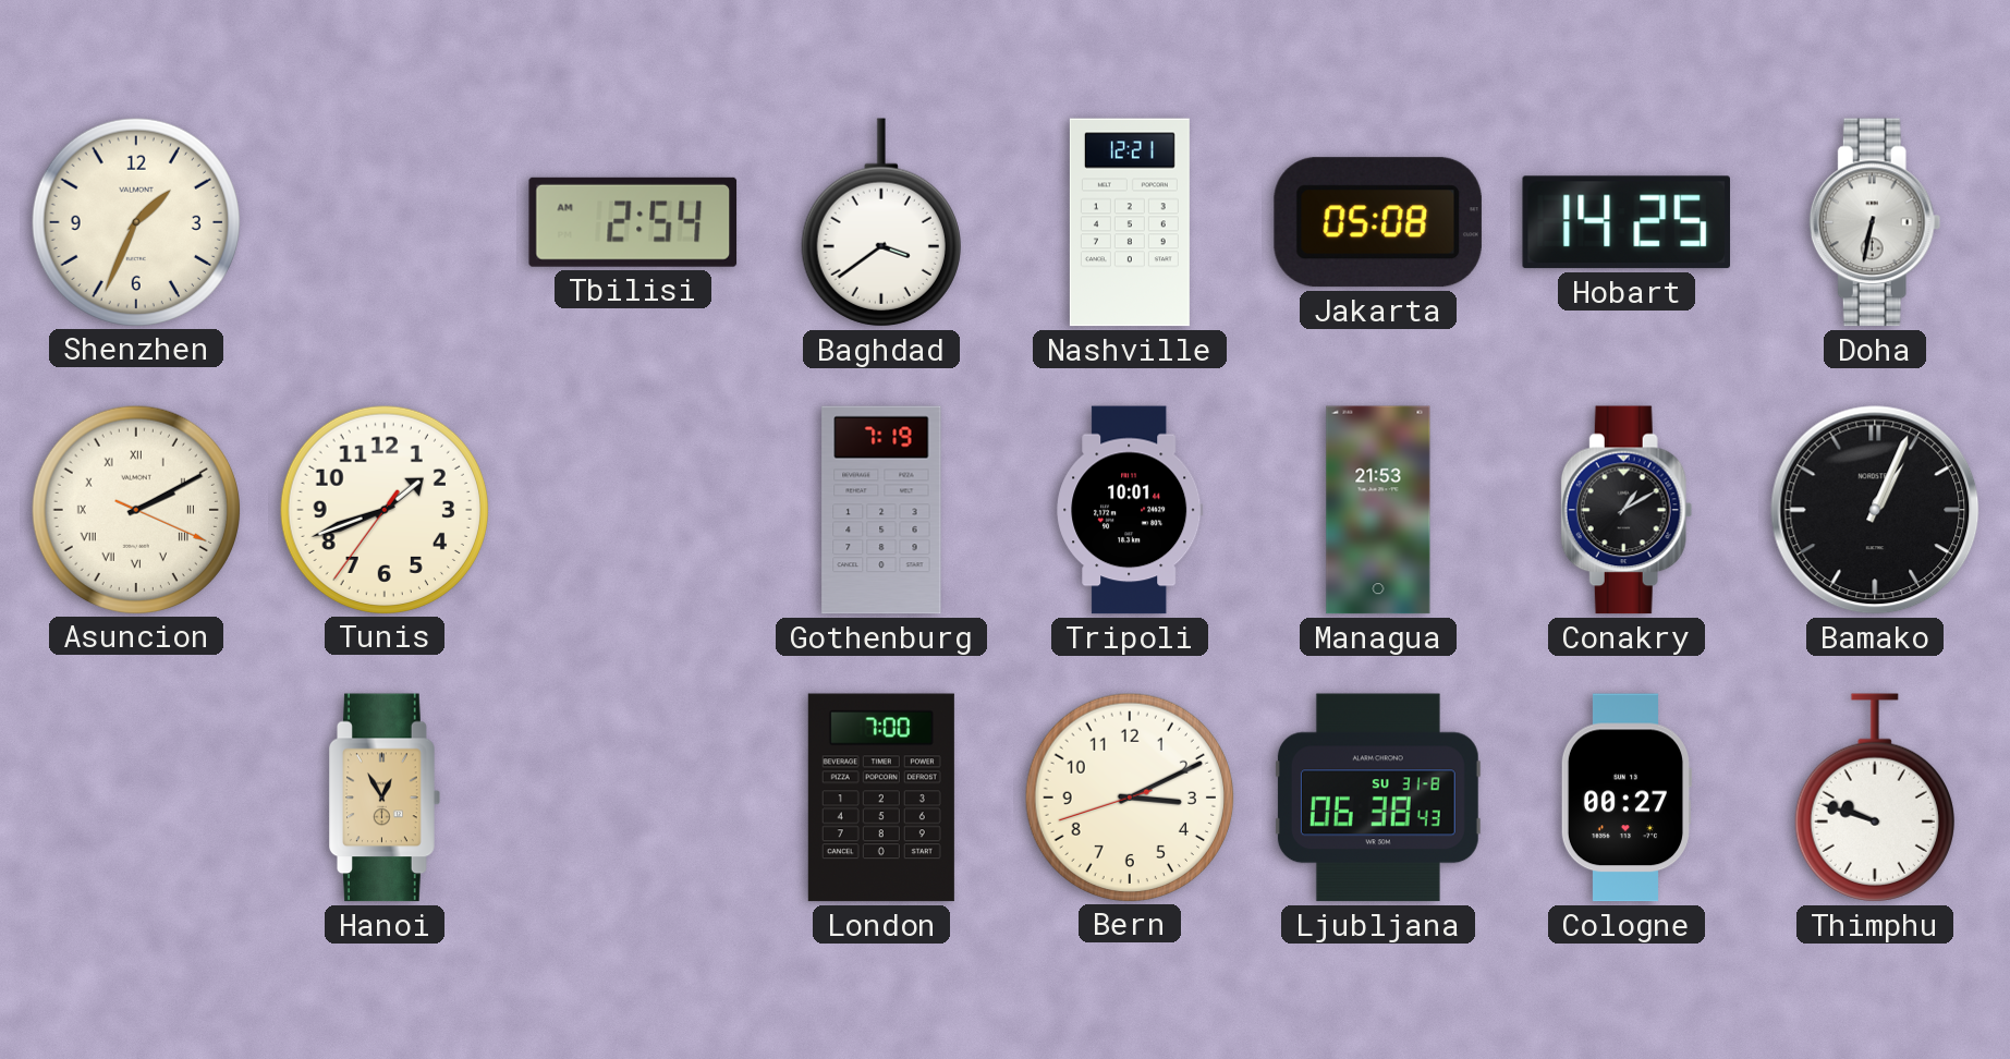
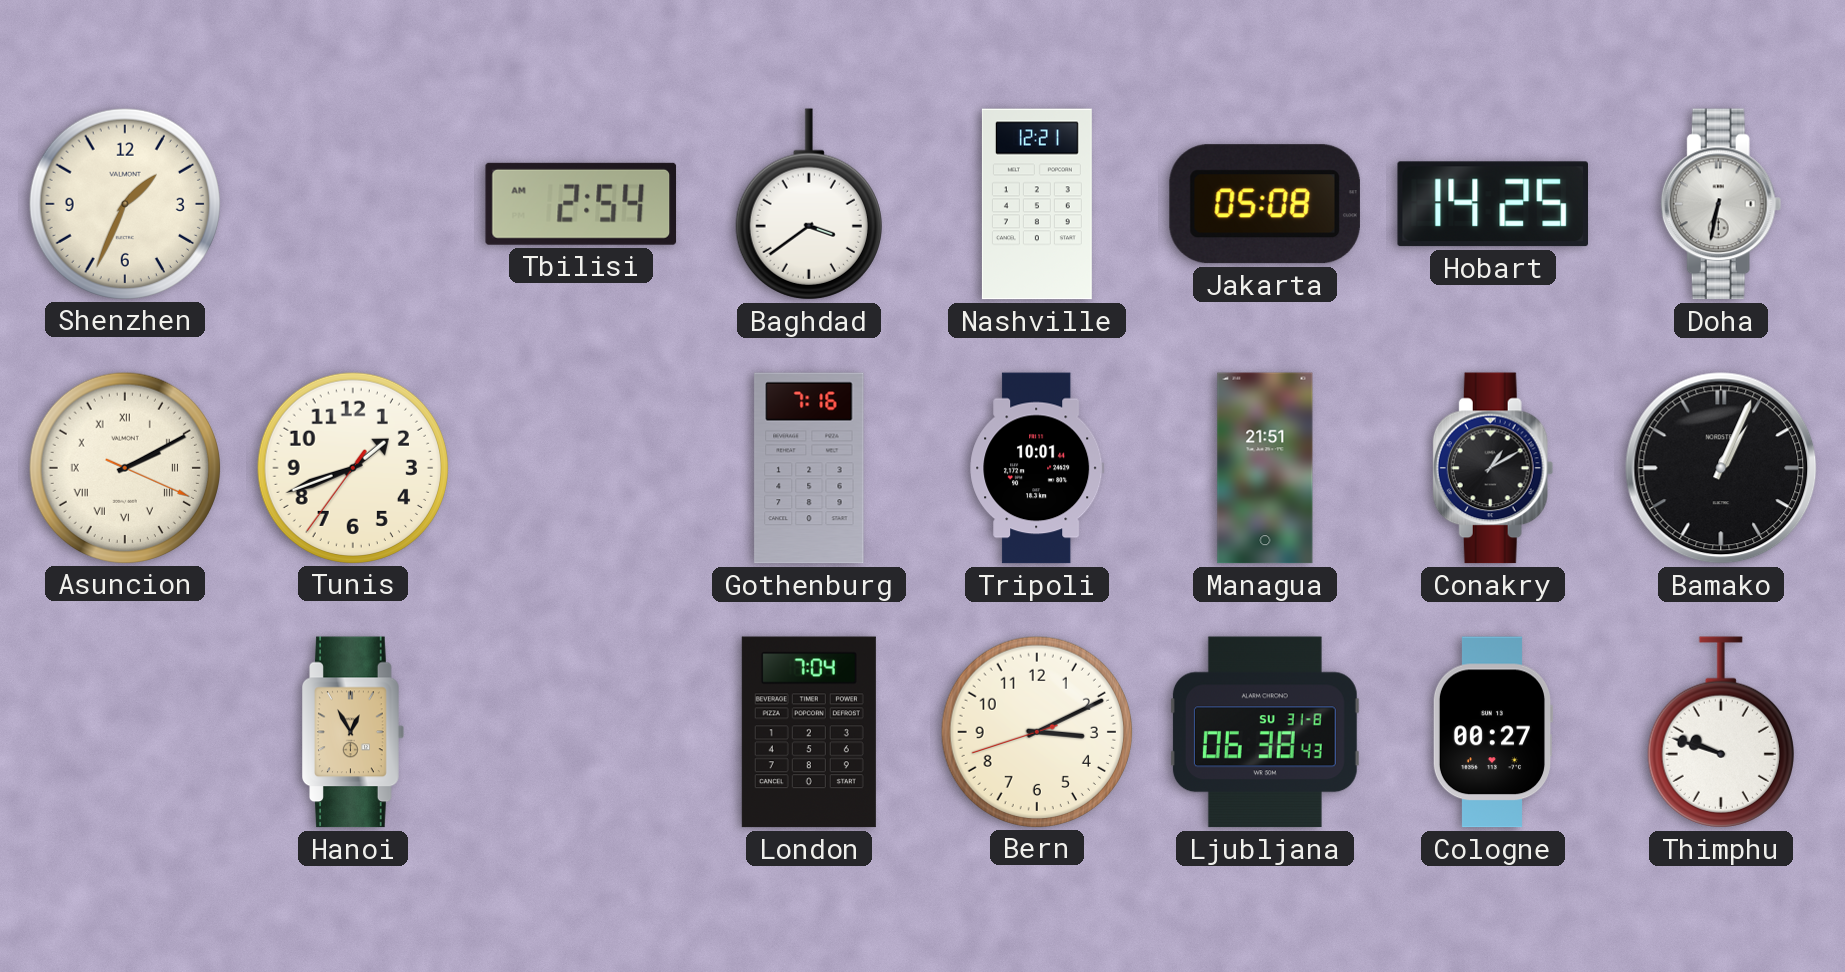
Gothenburg: 7:19 -> 7:16
Managua: 21:53 -> 21:51
London: 7:00 -> 7:04
